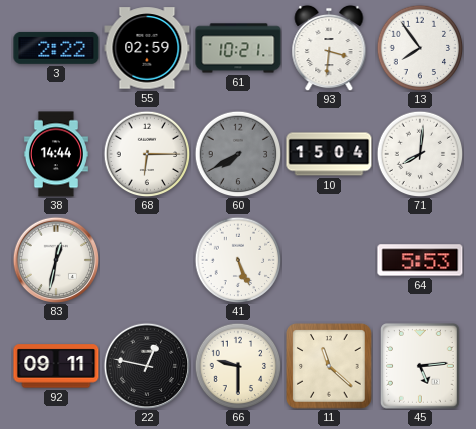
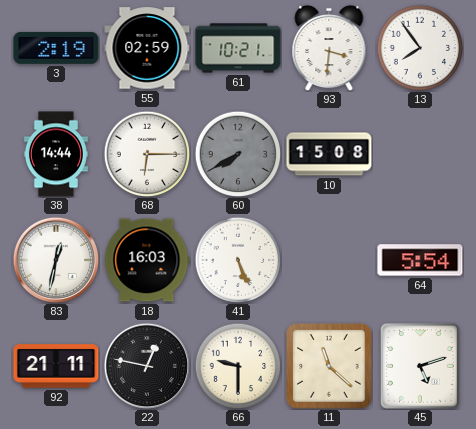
3: 2:22 -> 2:19
10: 15:04 -> 15:08
71: 8:01 -> none
18: none -> 16:03
64: 5:53 -> 5:54
92: 09:11 -> 21:11
45: 5:14 -> 5:12
